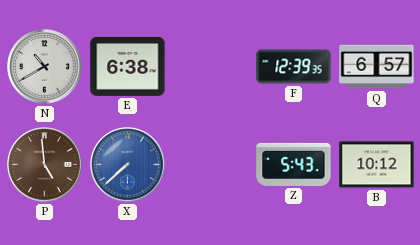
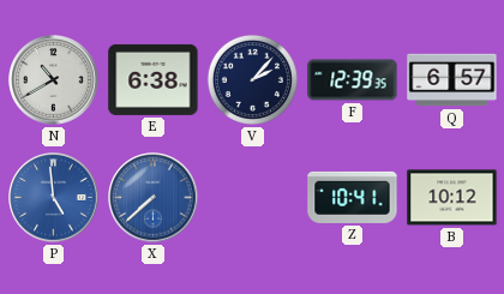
V: none -> 2:07
P dial: brown -> blue
Z: 5:43 -> 10:41
